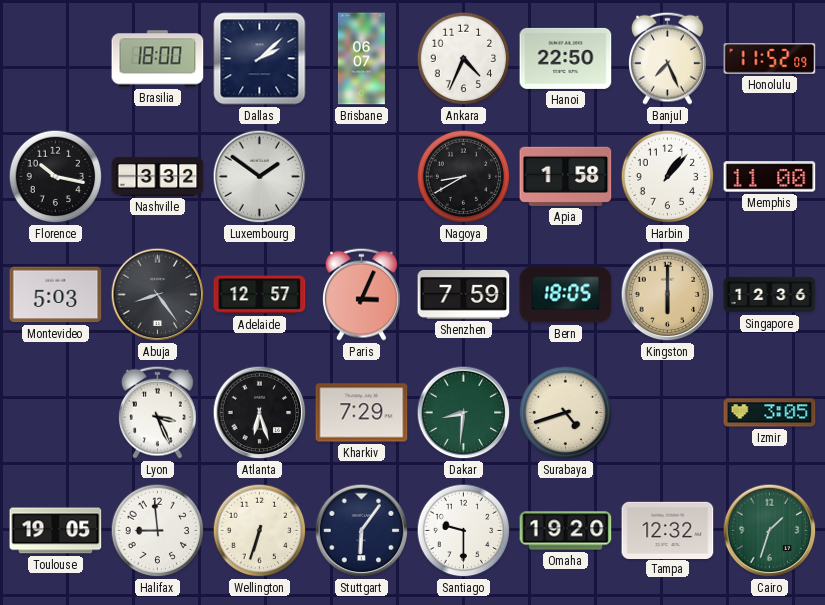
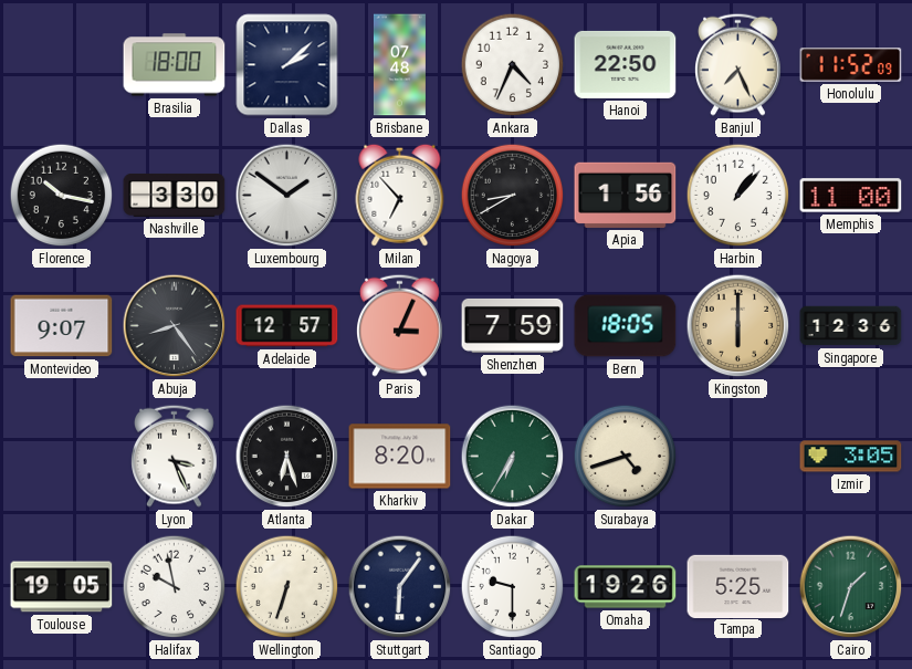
Brisbane: 06:07 -> 07:48
Nashville: 3:32 -> 3:30
Milan: none -> 6:53
Apia: 1:58 -> 1:56
Montevideo: 5:03 -> 9:07
Kharkiv: 7:29 -> 8:20
Dakar: 8:31 -> 6:35
Halifax: 8:59 -> 9:58
Omaha: 19:20 -> 19:26
Tampa: 12:32 -> 5:25
